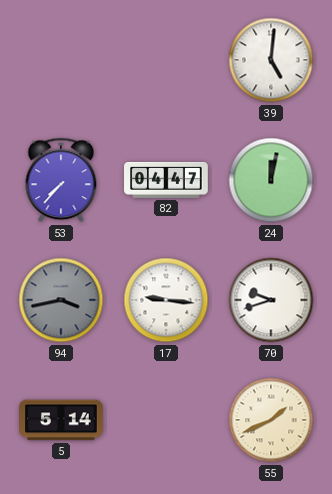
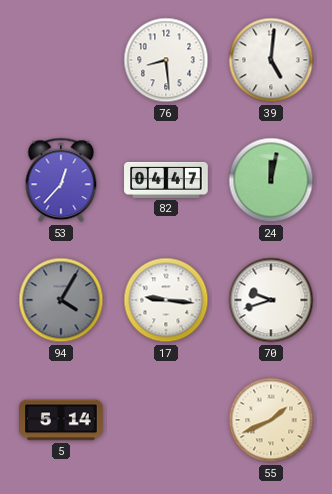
76: none -> 8:29
53: 7:37 -> 12:37
94: 3:43 -> 4:05
